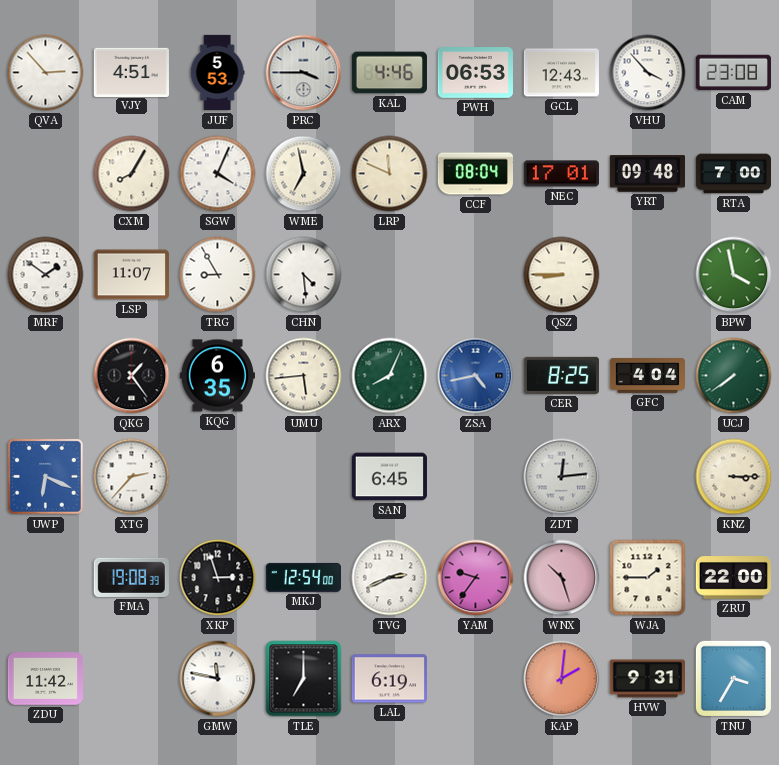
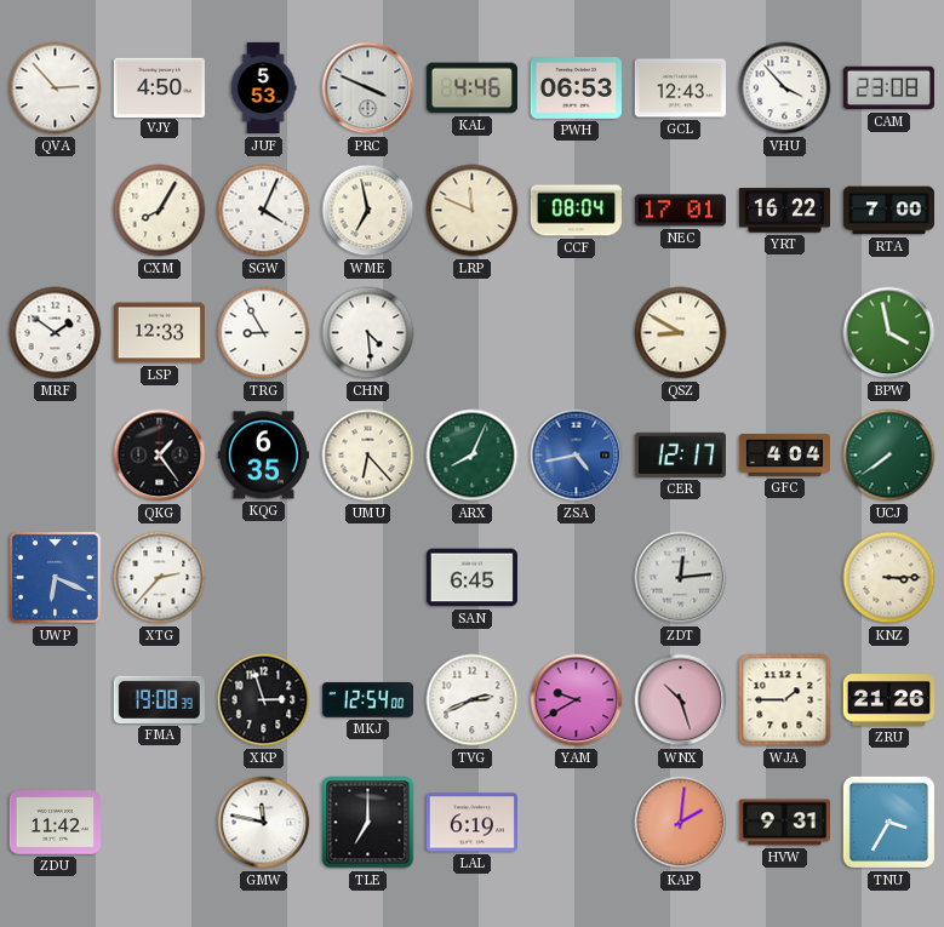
VJY: 4:51 -> 4:50
PRC: 3:45 -> 3:49
YRT: 09:48 -> 16:22
LSP: 11:07 -> 12:33
QSZ: 8:45 -> 8:50
UMU: 5:44 -> 6:23
CER: 8:25 -> 12:17
YAM: 9:36 -> 9:40
ZRU: 22:00 -> 21:26
